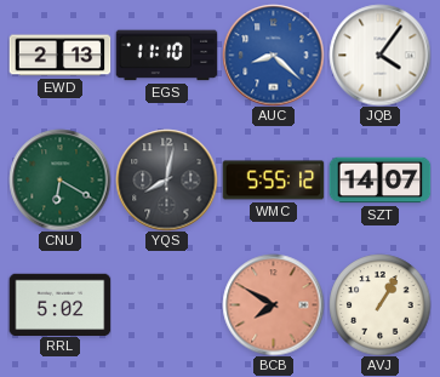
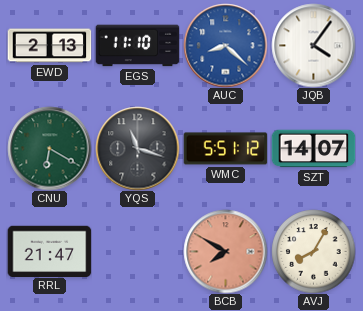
YQS: 8:02 -> 11:18
WMC: 5:55 -> 5:51
RRL: 5:02 -> 21:47
AVJ: 1:05 -> 8:05
